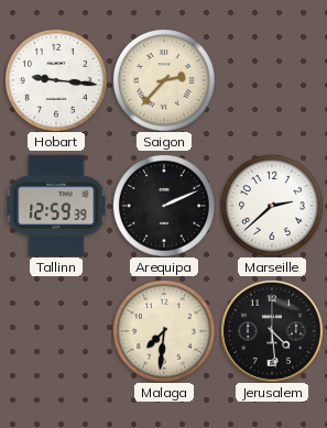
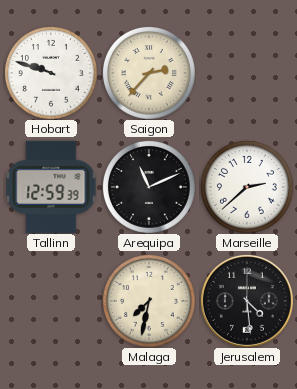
Hobart: 9:16 -> 9:48
Arequipa: 2:11 -> 11:11
Malaga: 7:31 -> 7:32
